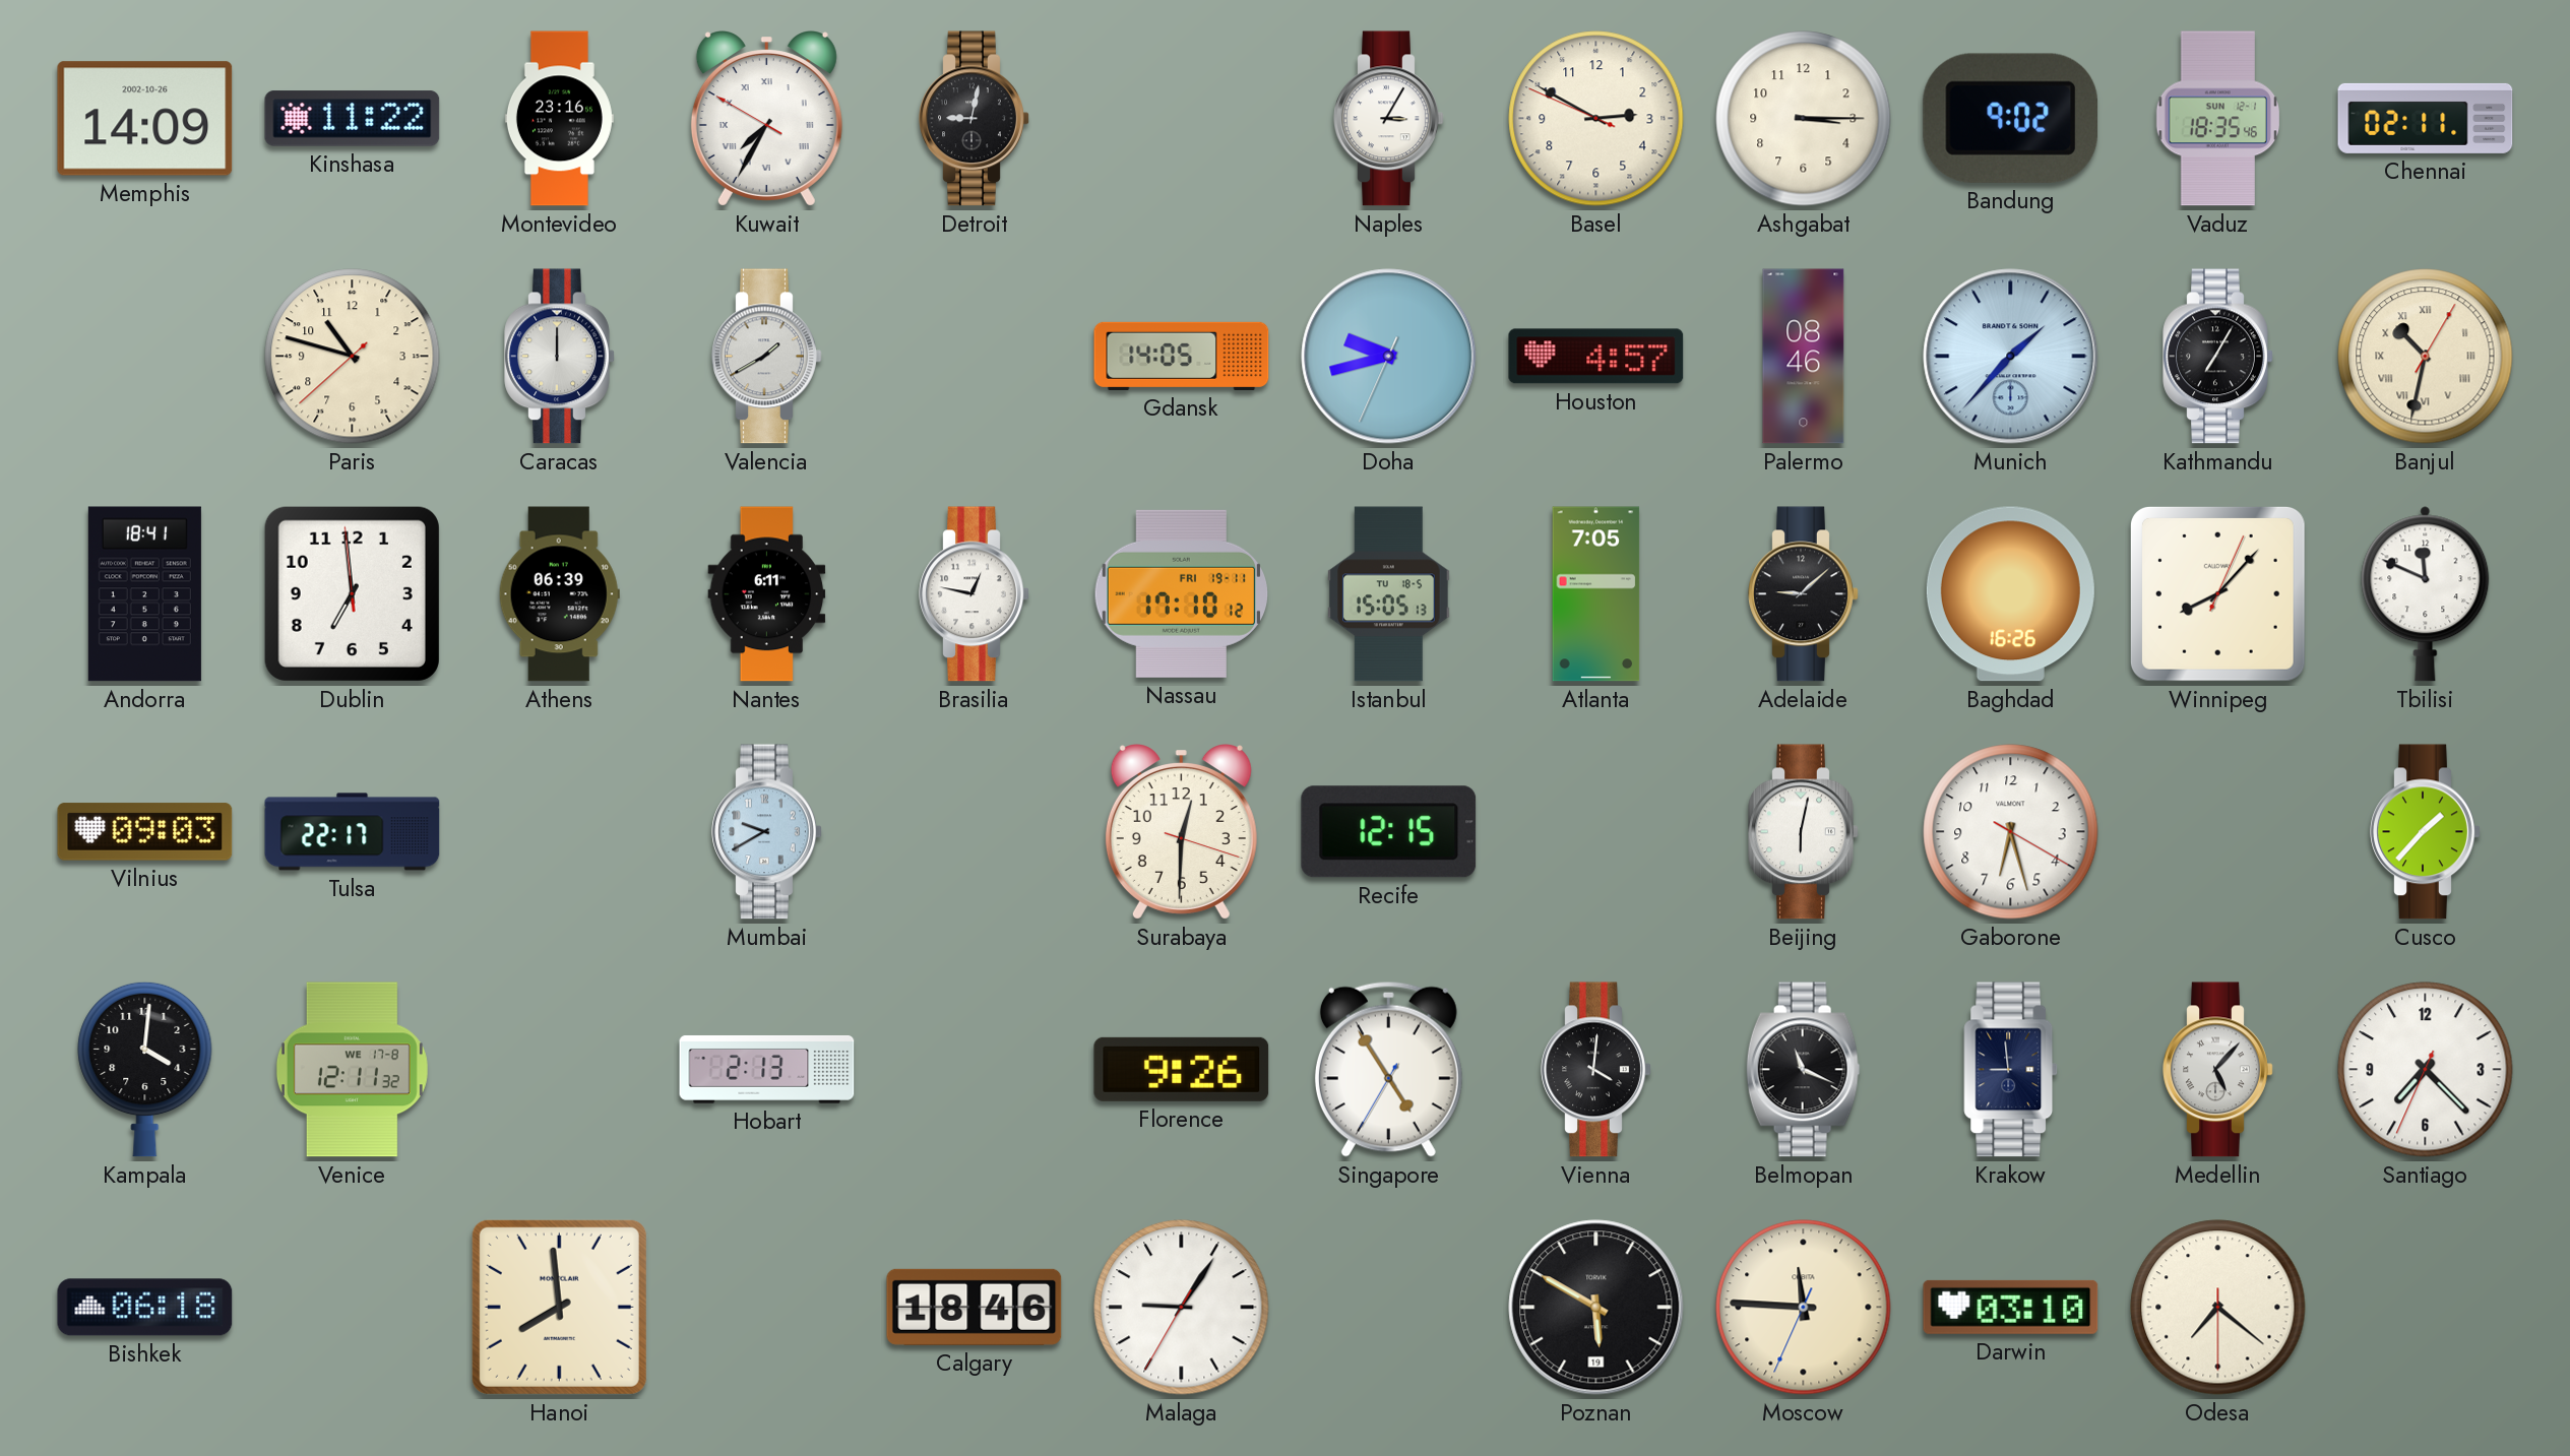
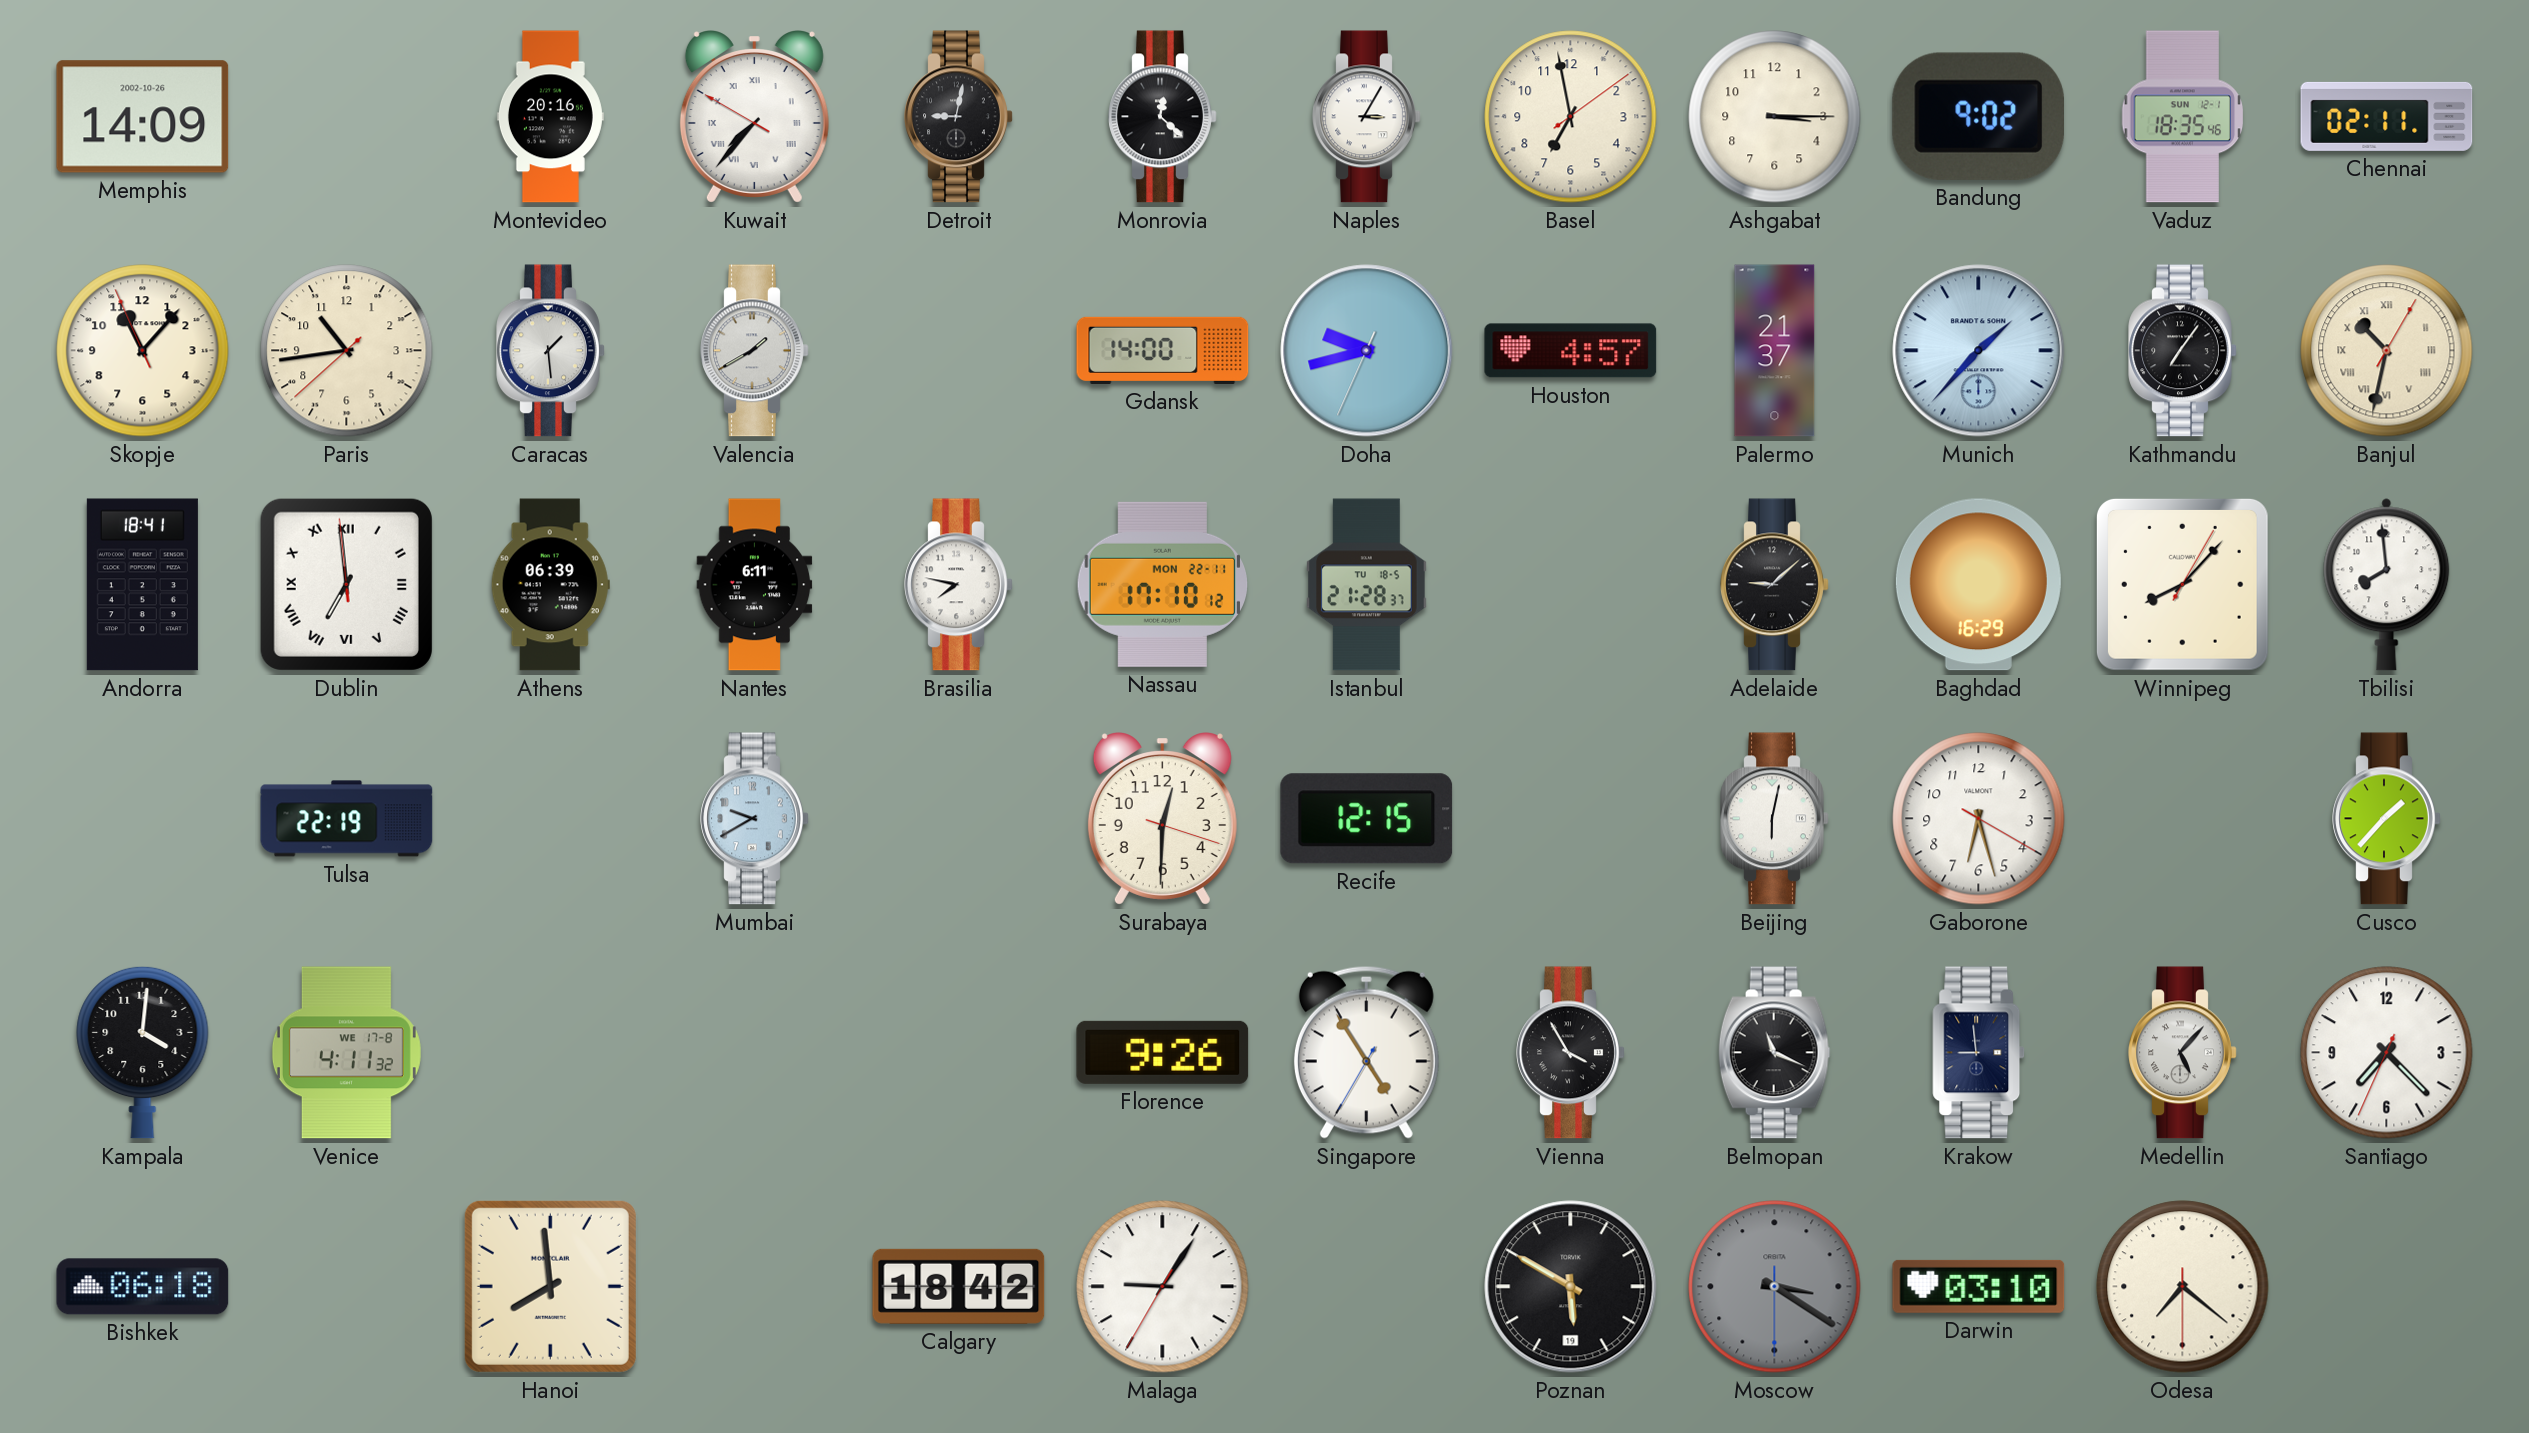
Kinshasa: 11:22 -> none
Montevideo: 23:16 -> 20:16
Kuwait: 7:34 -> 7:36
Monrovia: none -> 12:22
Basel: 2:49 -> 6:58
Skopje: none -> 11:06
Paris: 10:47 -> 10:43
Caracas: 12:00 -> 1:29
Gdansk: 14:05 -> 14:00
Palermo: 08:46 -> 21:37
Kathmandu: 7:05 -> 7:06
Dublin numerals: Arabic -> Roman
Brasilia: 12:47 -> 7:47
Nassau date: FRI 19-11 -> MON 22-11
Istanbul: 15:05 -> 21:28
Atlanta: 7:05 -> none
Baghdad: 16:26 -> 16:29
Winnipeg: 8:07:04 -> 8:07:05
Tbilisi: 11:49 -> 7:59
Vilnius: 09:03 -> none
Tulsa: 22:17 -> 22:19
Venice: 12:11 -> 4:11
Hobart: 2:13 -> none
Vienna: 4:01 -> 3:55
Calgary: 18:46 -> 18:42
Moscow: 11:45 -> 3:20
Moscow dial: cream -> grey
